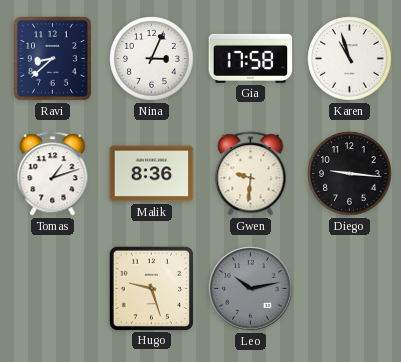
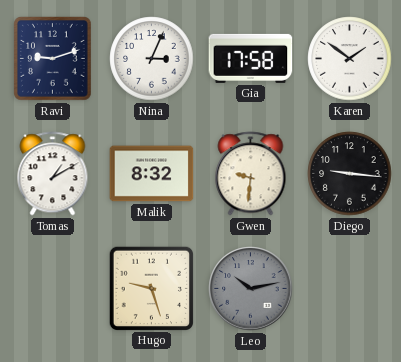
Ravi: 8:38 -> 9:12
Karen: 10:57 -> 1:51
Tomas: 1:12 -> 1:10
Malik: 8:36 -> 8:32
